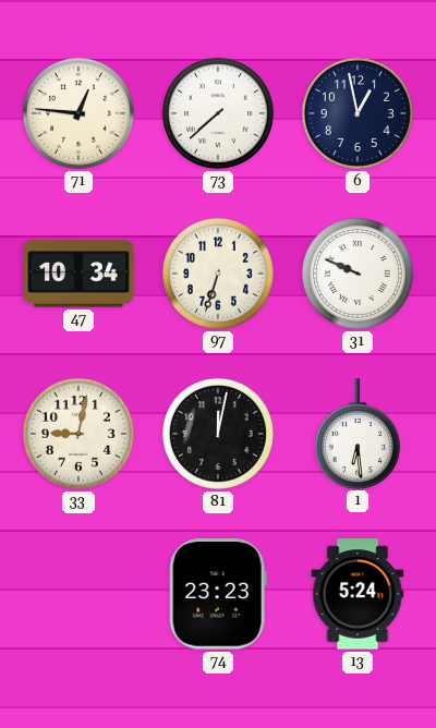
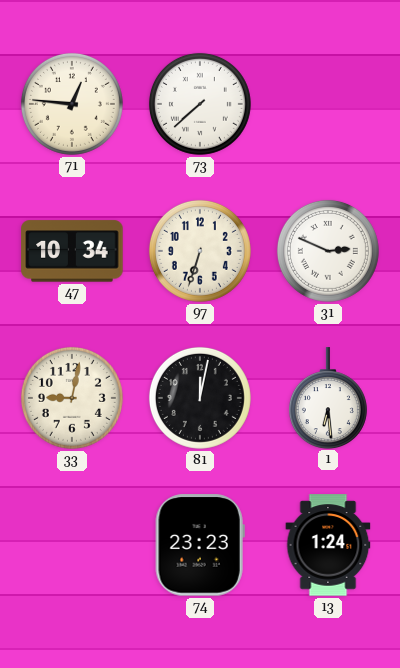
6: 12:58 -> none
31: 9:49 -> 2:49
13: 5:24 -> 1:24
